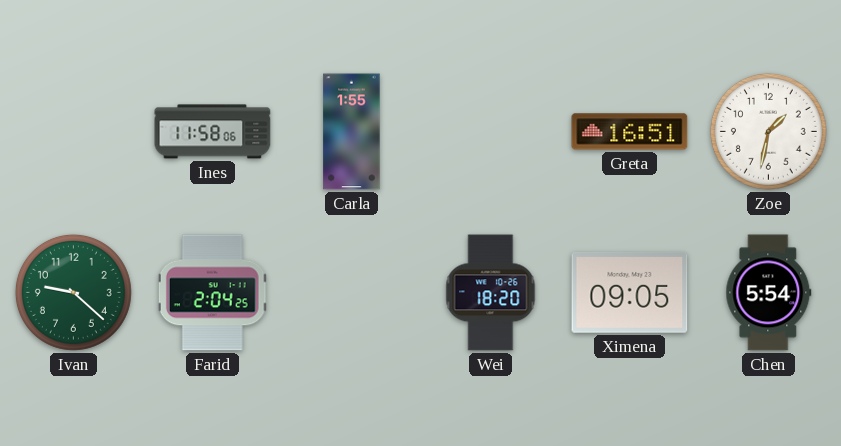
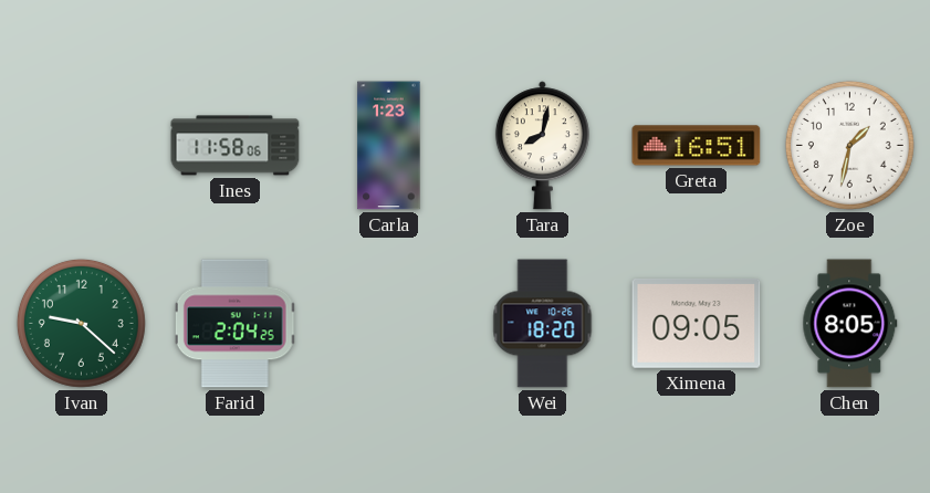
Carla: 1:55 -> 1:23
Tara: none -> 8:02
Chen: 5:54 -> 8:05
